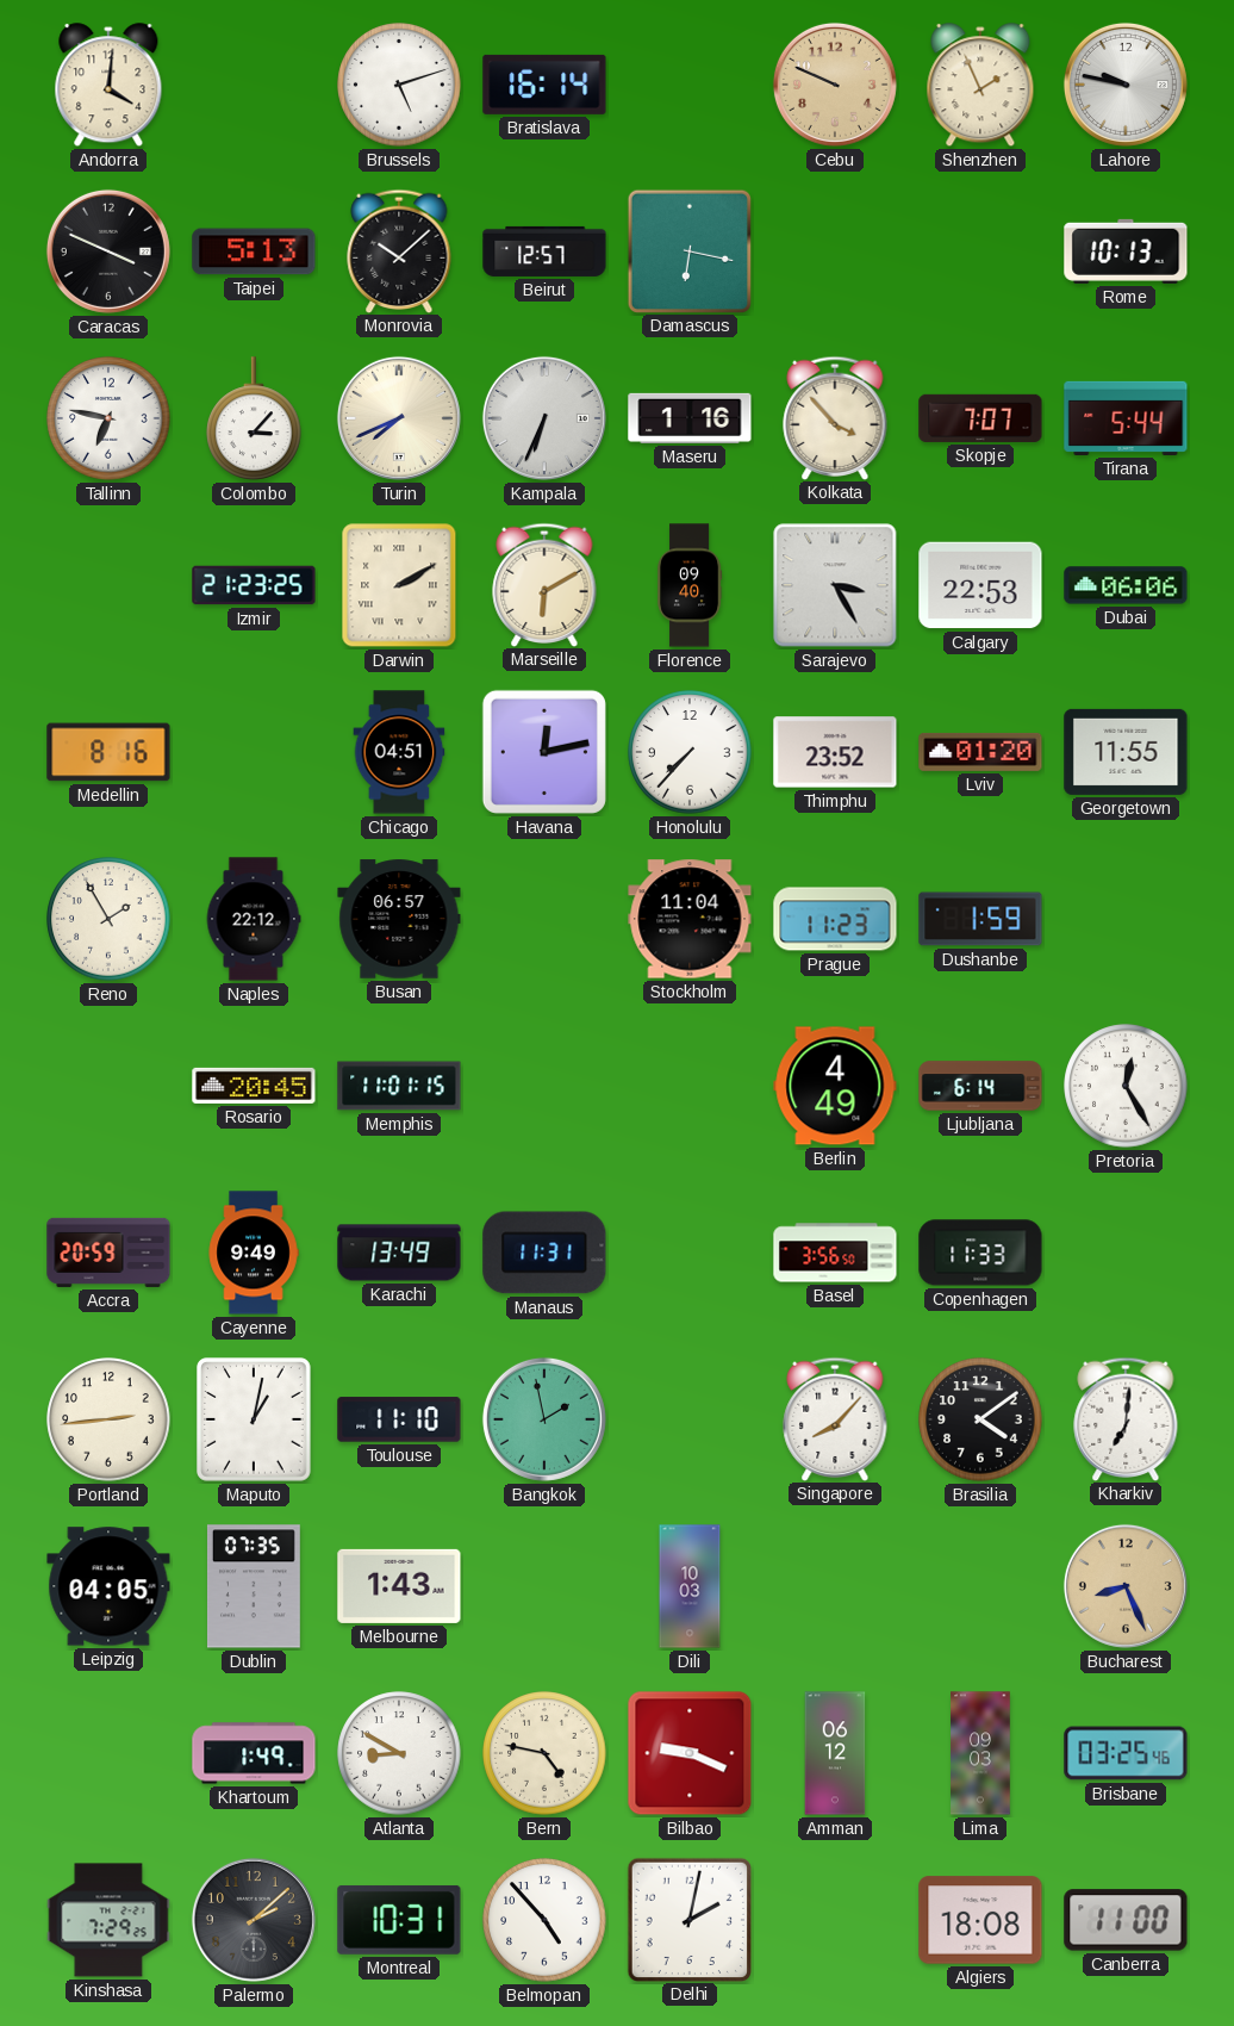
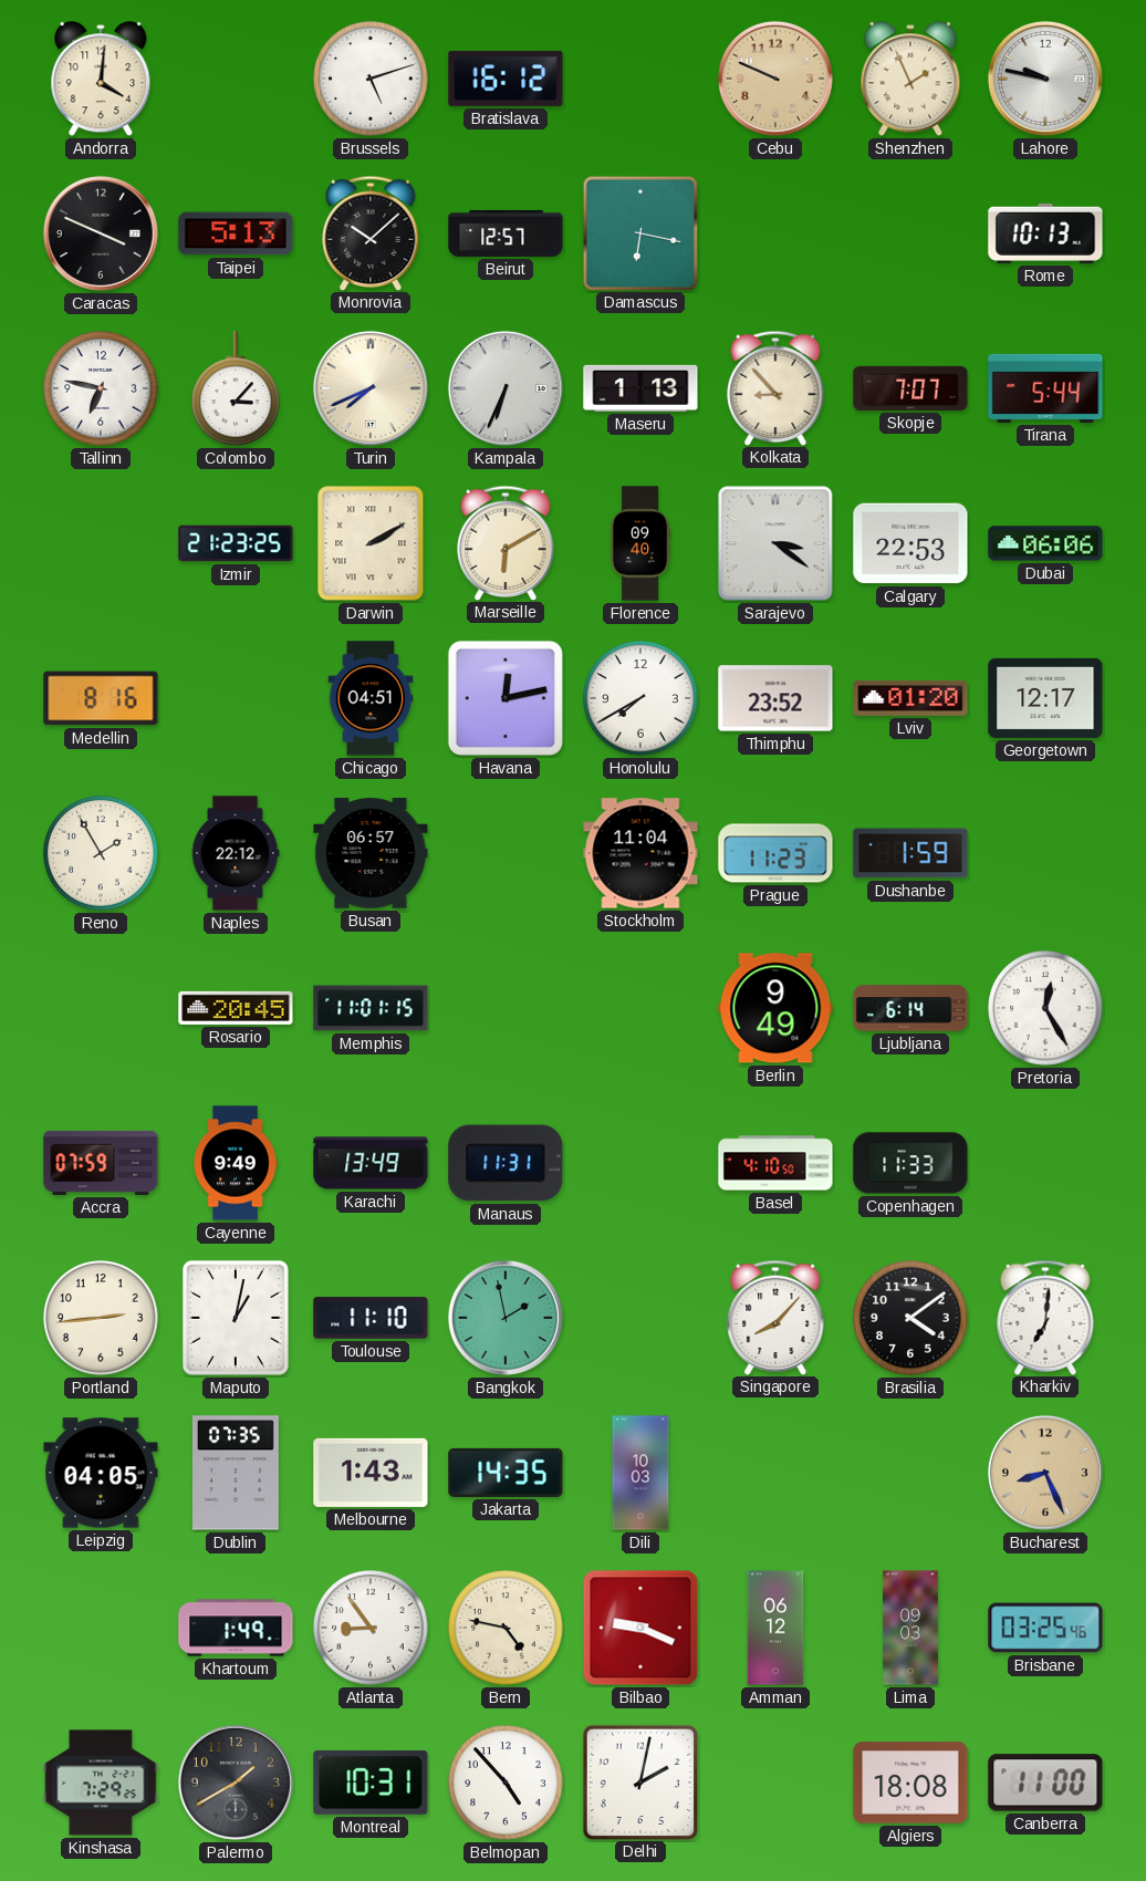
Bratislava: 16:14 -> 16:12
Maseru: 1:16 -> 1:13
Kolkata: 3:53 -> 8:53
Sarajevo: 3:25 -> 3:21
Honolulu: 7:37 -> 7:40
Georgetown: 11:55 -> 12:17
Berlin: 4:49 -> 9:49
Accra: 20:59 -> 07:59
Basel: 3:56 -> 4:10
Jakarta: none -> 14:35
Atlanta: 8:50 -> 8:54
Palermo: 2:08 -> 1:40
